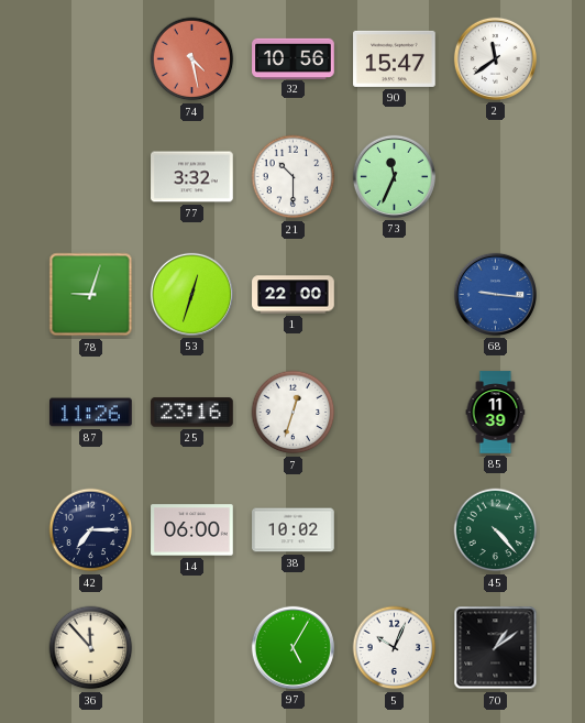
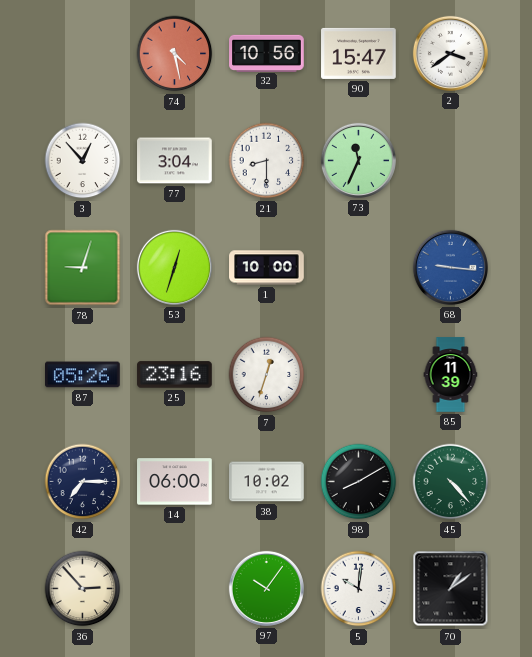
2: 11:39 -> 3:39
3: none -> 12:53
77: 3:32 -> 3:04
21: 10:30 -> 8:30
1: 22:00 -> 10:00
87: 11:26 -> 05:26
98: none -> 8:10
36: 11:53 -> 2:53
97: 5:05 -> 10:06
5: 10:04 -> 10:01
